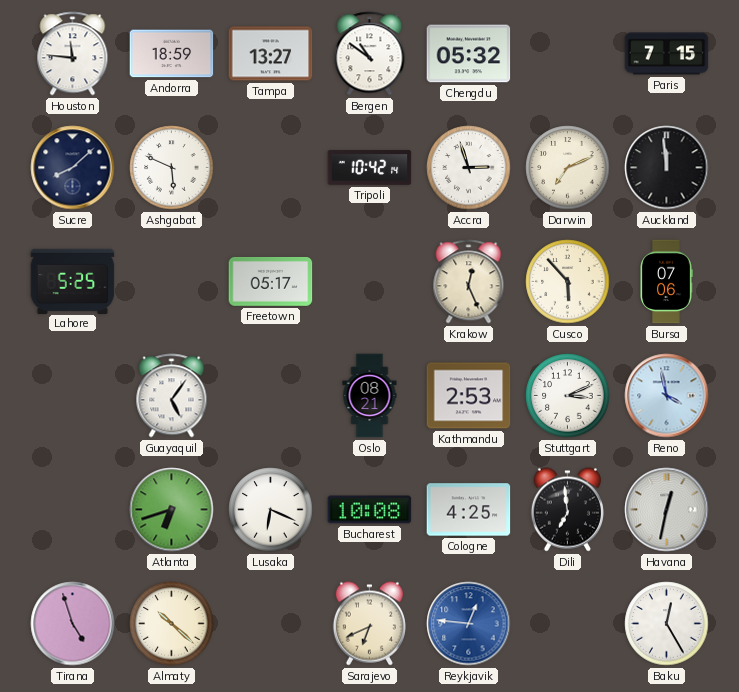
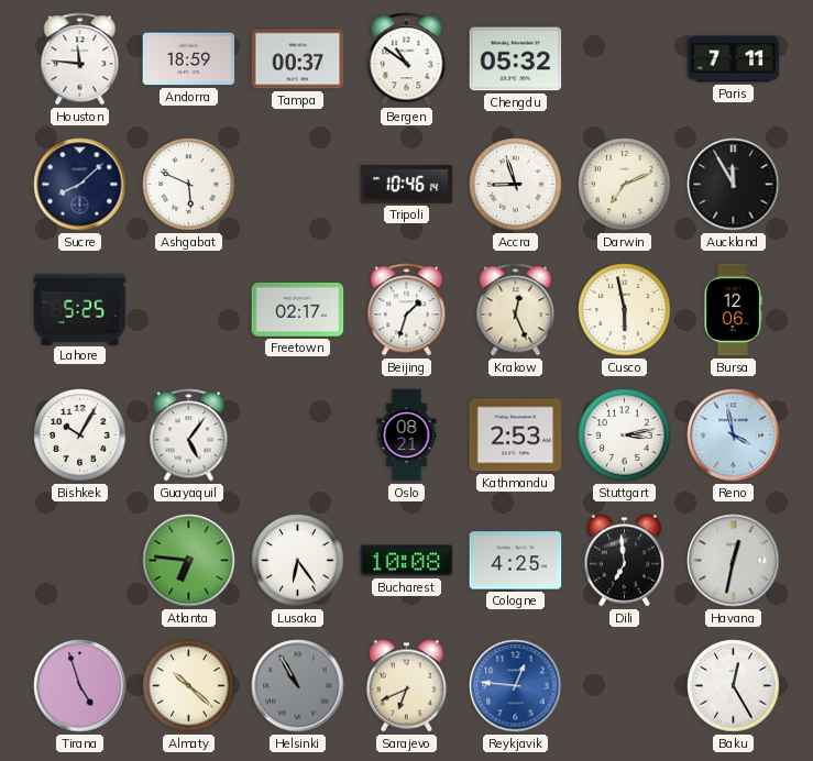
Tampa: 13:27 -> 00:37
Paris: 7:15 -> 7:11
Tripoli: 10:42 -> 10:46
Accra: 2:57 -> 8:57
Auckland: 11:59 -> 11:55
Freetown: 05:17 -> 02:17
Beijing: none -> 1:33
Cusco: 5:53 -> 5:58
Bursa: 07:06 -> 12:06
Bishkek: none -> 10:05
Stuttgart: 3:11 -> 3:13
Atlanta: 6:42 -> 6:46
Lusaka: 6:19 -> 6:24
Helsinki: none -> 10:55
